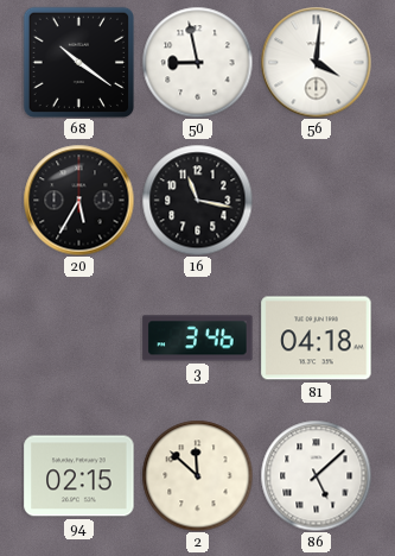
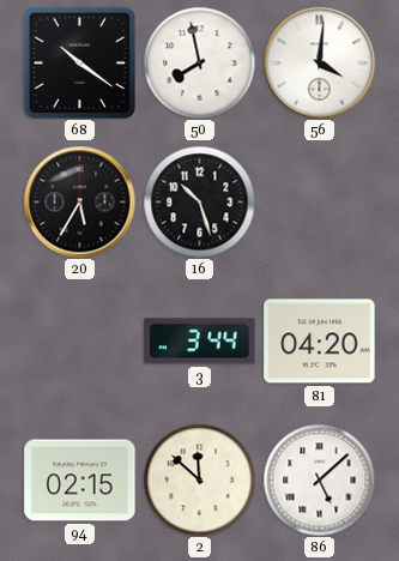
50: 8:58 -> 7:58
16: 11:17 -> 10:27
3: 3:46 -> 3:44
81: 04:18 -> 04:20
